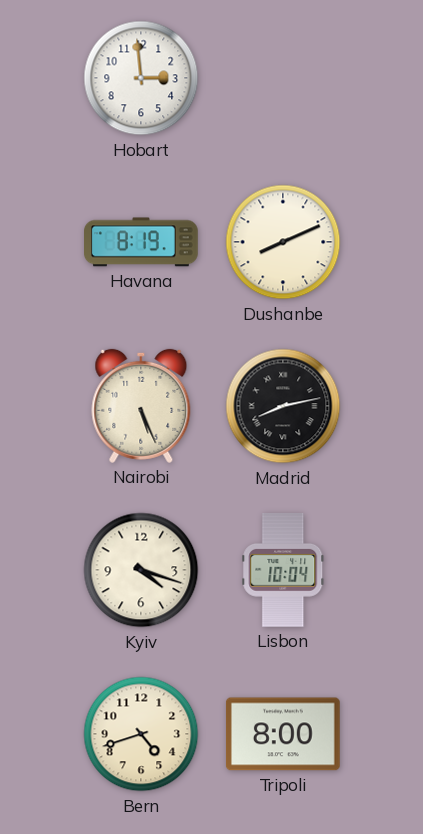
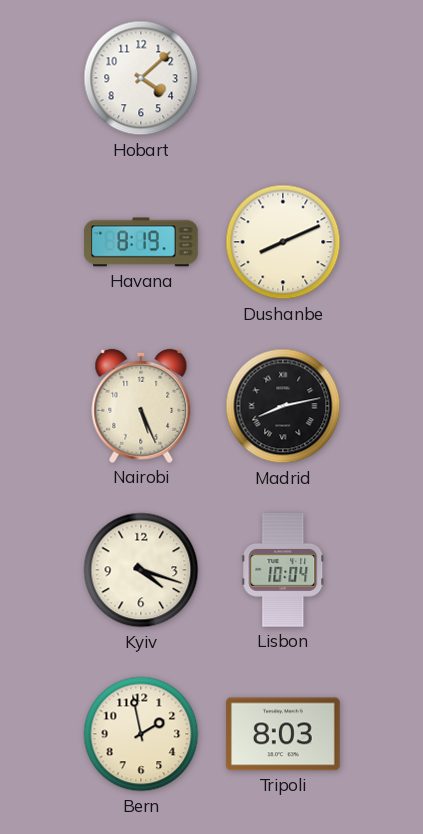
Hobart: 2:59 -> 4:08
Bern: 4:42 -> 1:58
Tripoli: 8:00 -> 8:03
